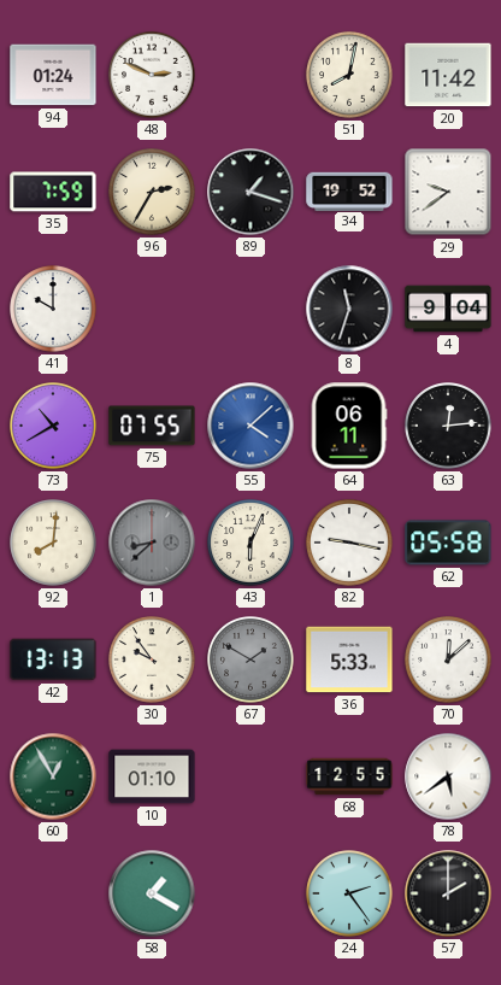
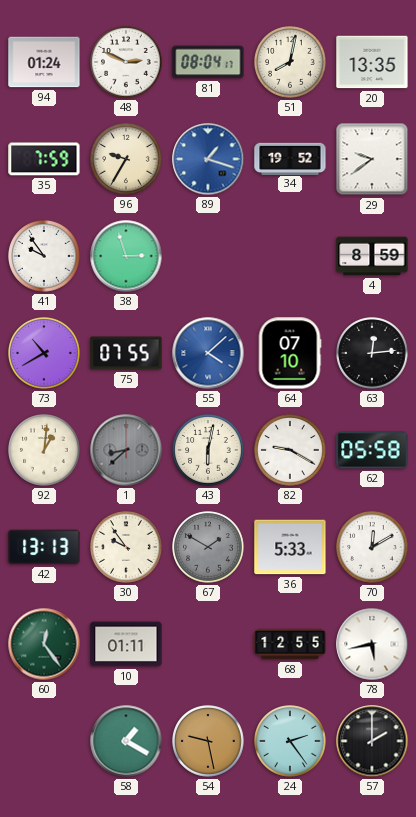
81: none -> 08:04
20: 11:42 -> 13:35
96: 2:35 -> 9:35
89 dial: black -> blue
41: 10:00 -> 9:54
38: none -> 2:57
8: 11:33 -> none
4: 9:04 -> 8:59
64: 06:11 -> 07:10
92: 8:01 -> 1:01
43: 6:04 -> 6:02
82: 9:17 -> 9:20
70: 12:08 -> 12:10
60: 12:55 -> 12:24
10: 01:10 -> 01:11
78: 5:39 -> 5:43
54: none -> 9:28
